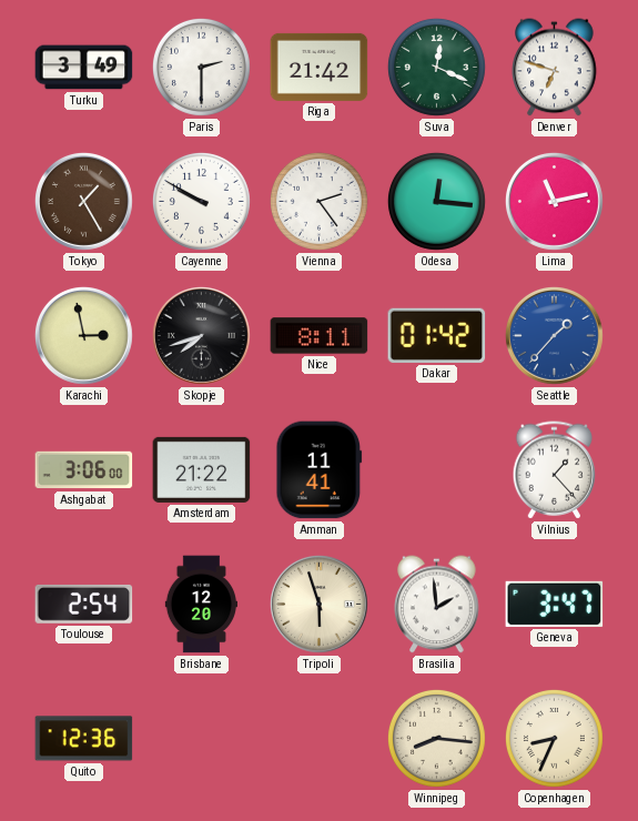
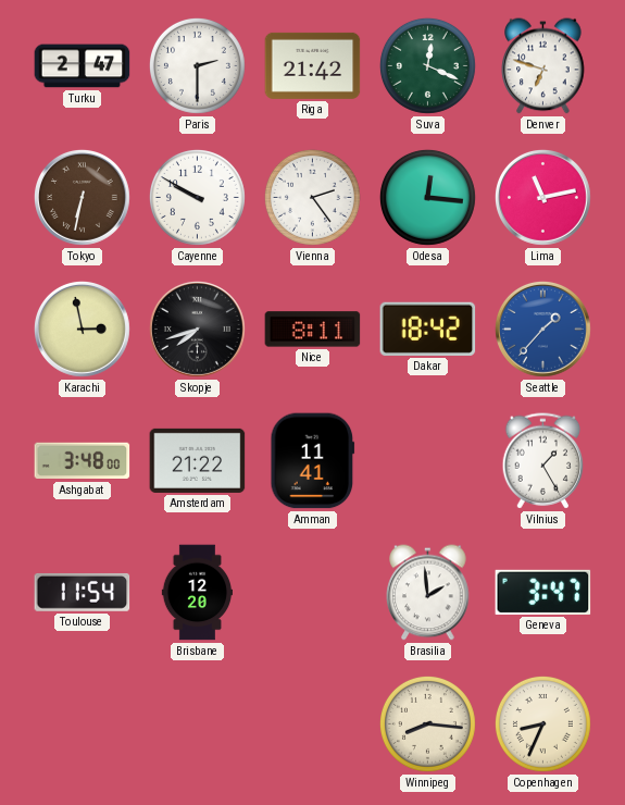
Turku: 3:49 -> 2:47
Tokyo: 1:25 -> 6:32
Dakar: 01:42 -> 18:42
Ashgabat: 3:06 -> 3:48
Vilnius: 1:23 -> 1:25
Toulouse: 2:54 -> 11:54
Tripoli: 5:57 -> none
Quito: 12:36 -> none
